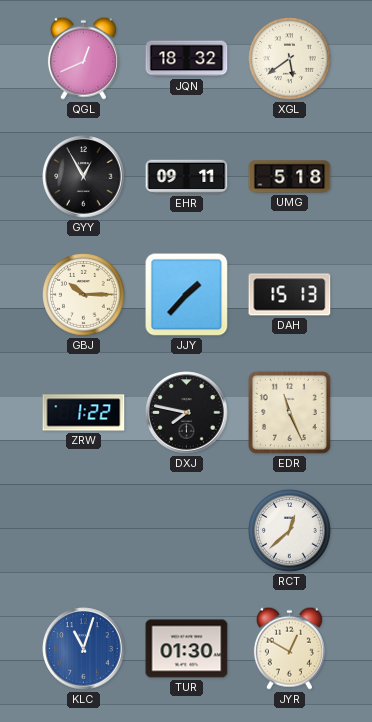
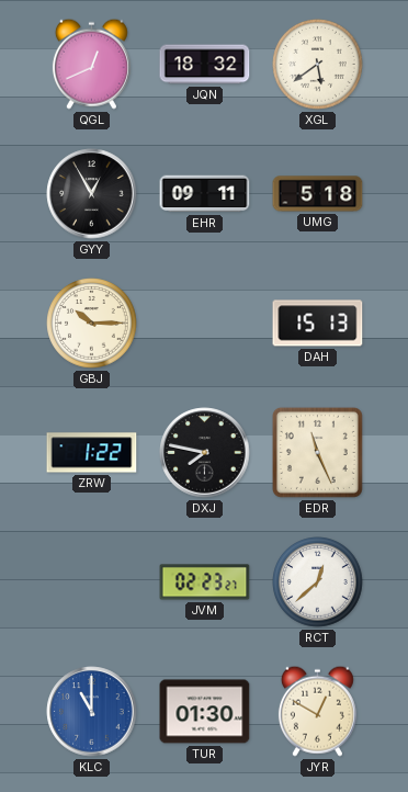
JJY: 1:37 -> none
JVM: none -> 02:23
KLC: 11:03 -> 11:00
